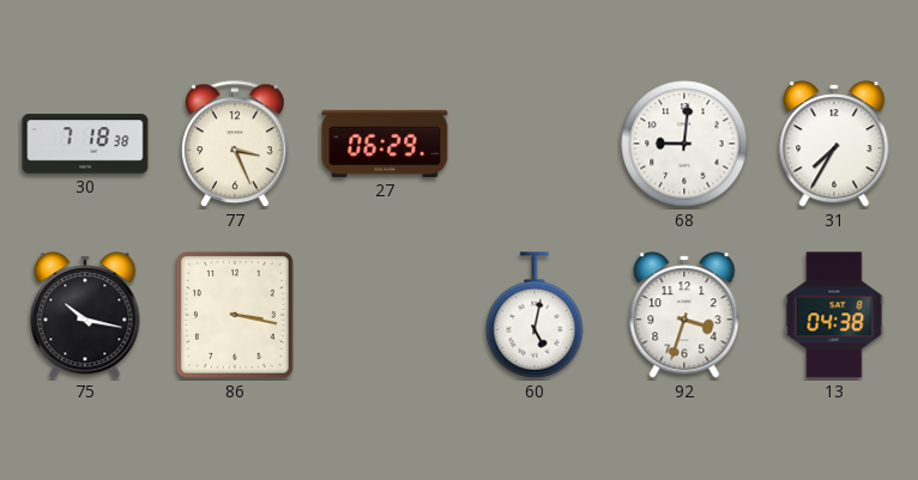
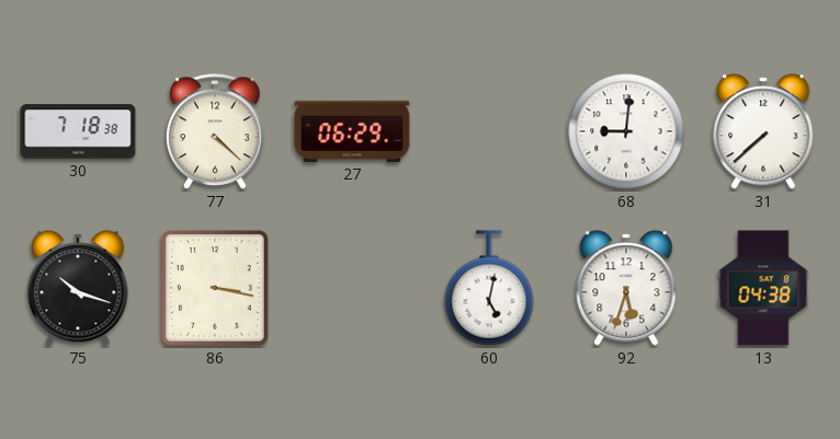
77: 3:26 -> 4:22
31: 7:35 -> 7:38
75: 10:17 -> 10:18
92: 3:33 -> 5:33
